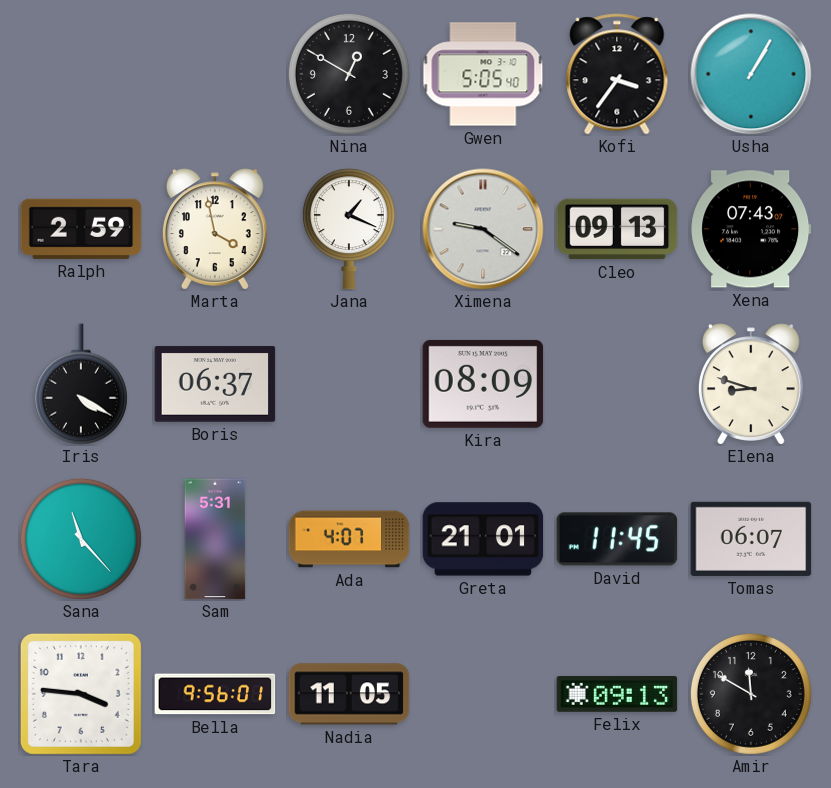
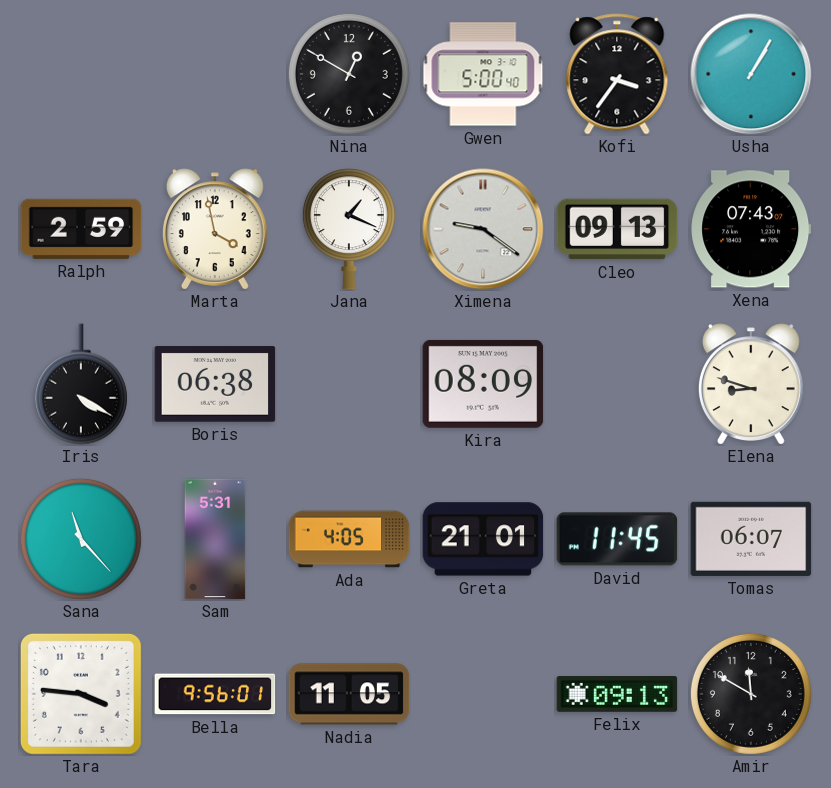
Gwen: 5:05 -> 5:00
Boris: 06:37 -> 06:38
Ada: 4:07 -> 4:05
